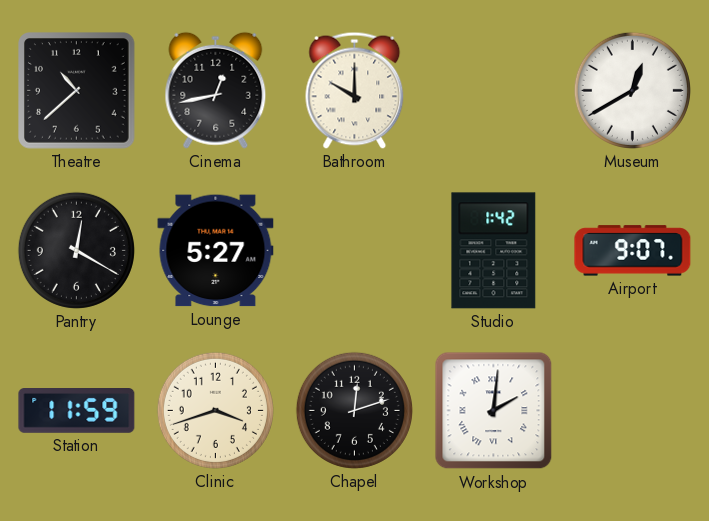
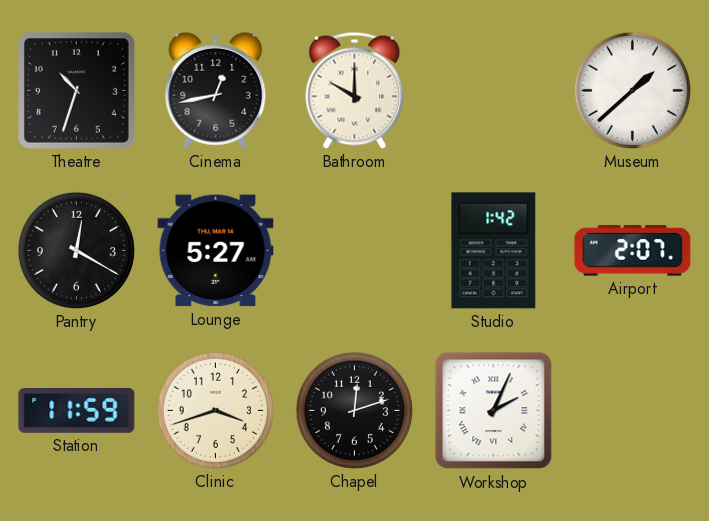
Theatre: 10:38 -> 10:33
Museum: 12:40 -> 1:38
Airport: 9:07 -> 2:07
Workshop: 2:01 -> 2:04
